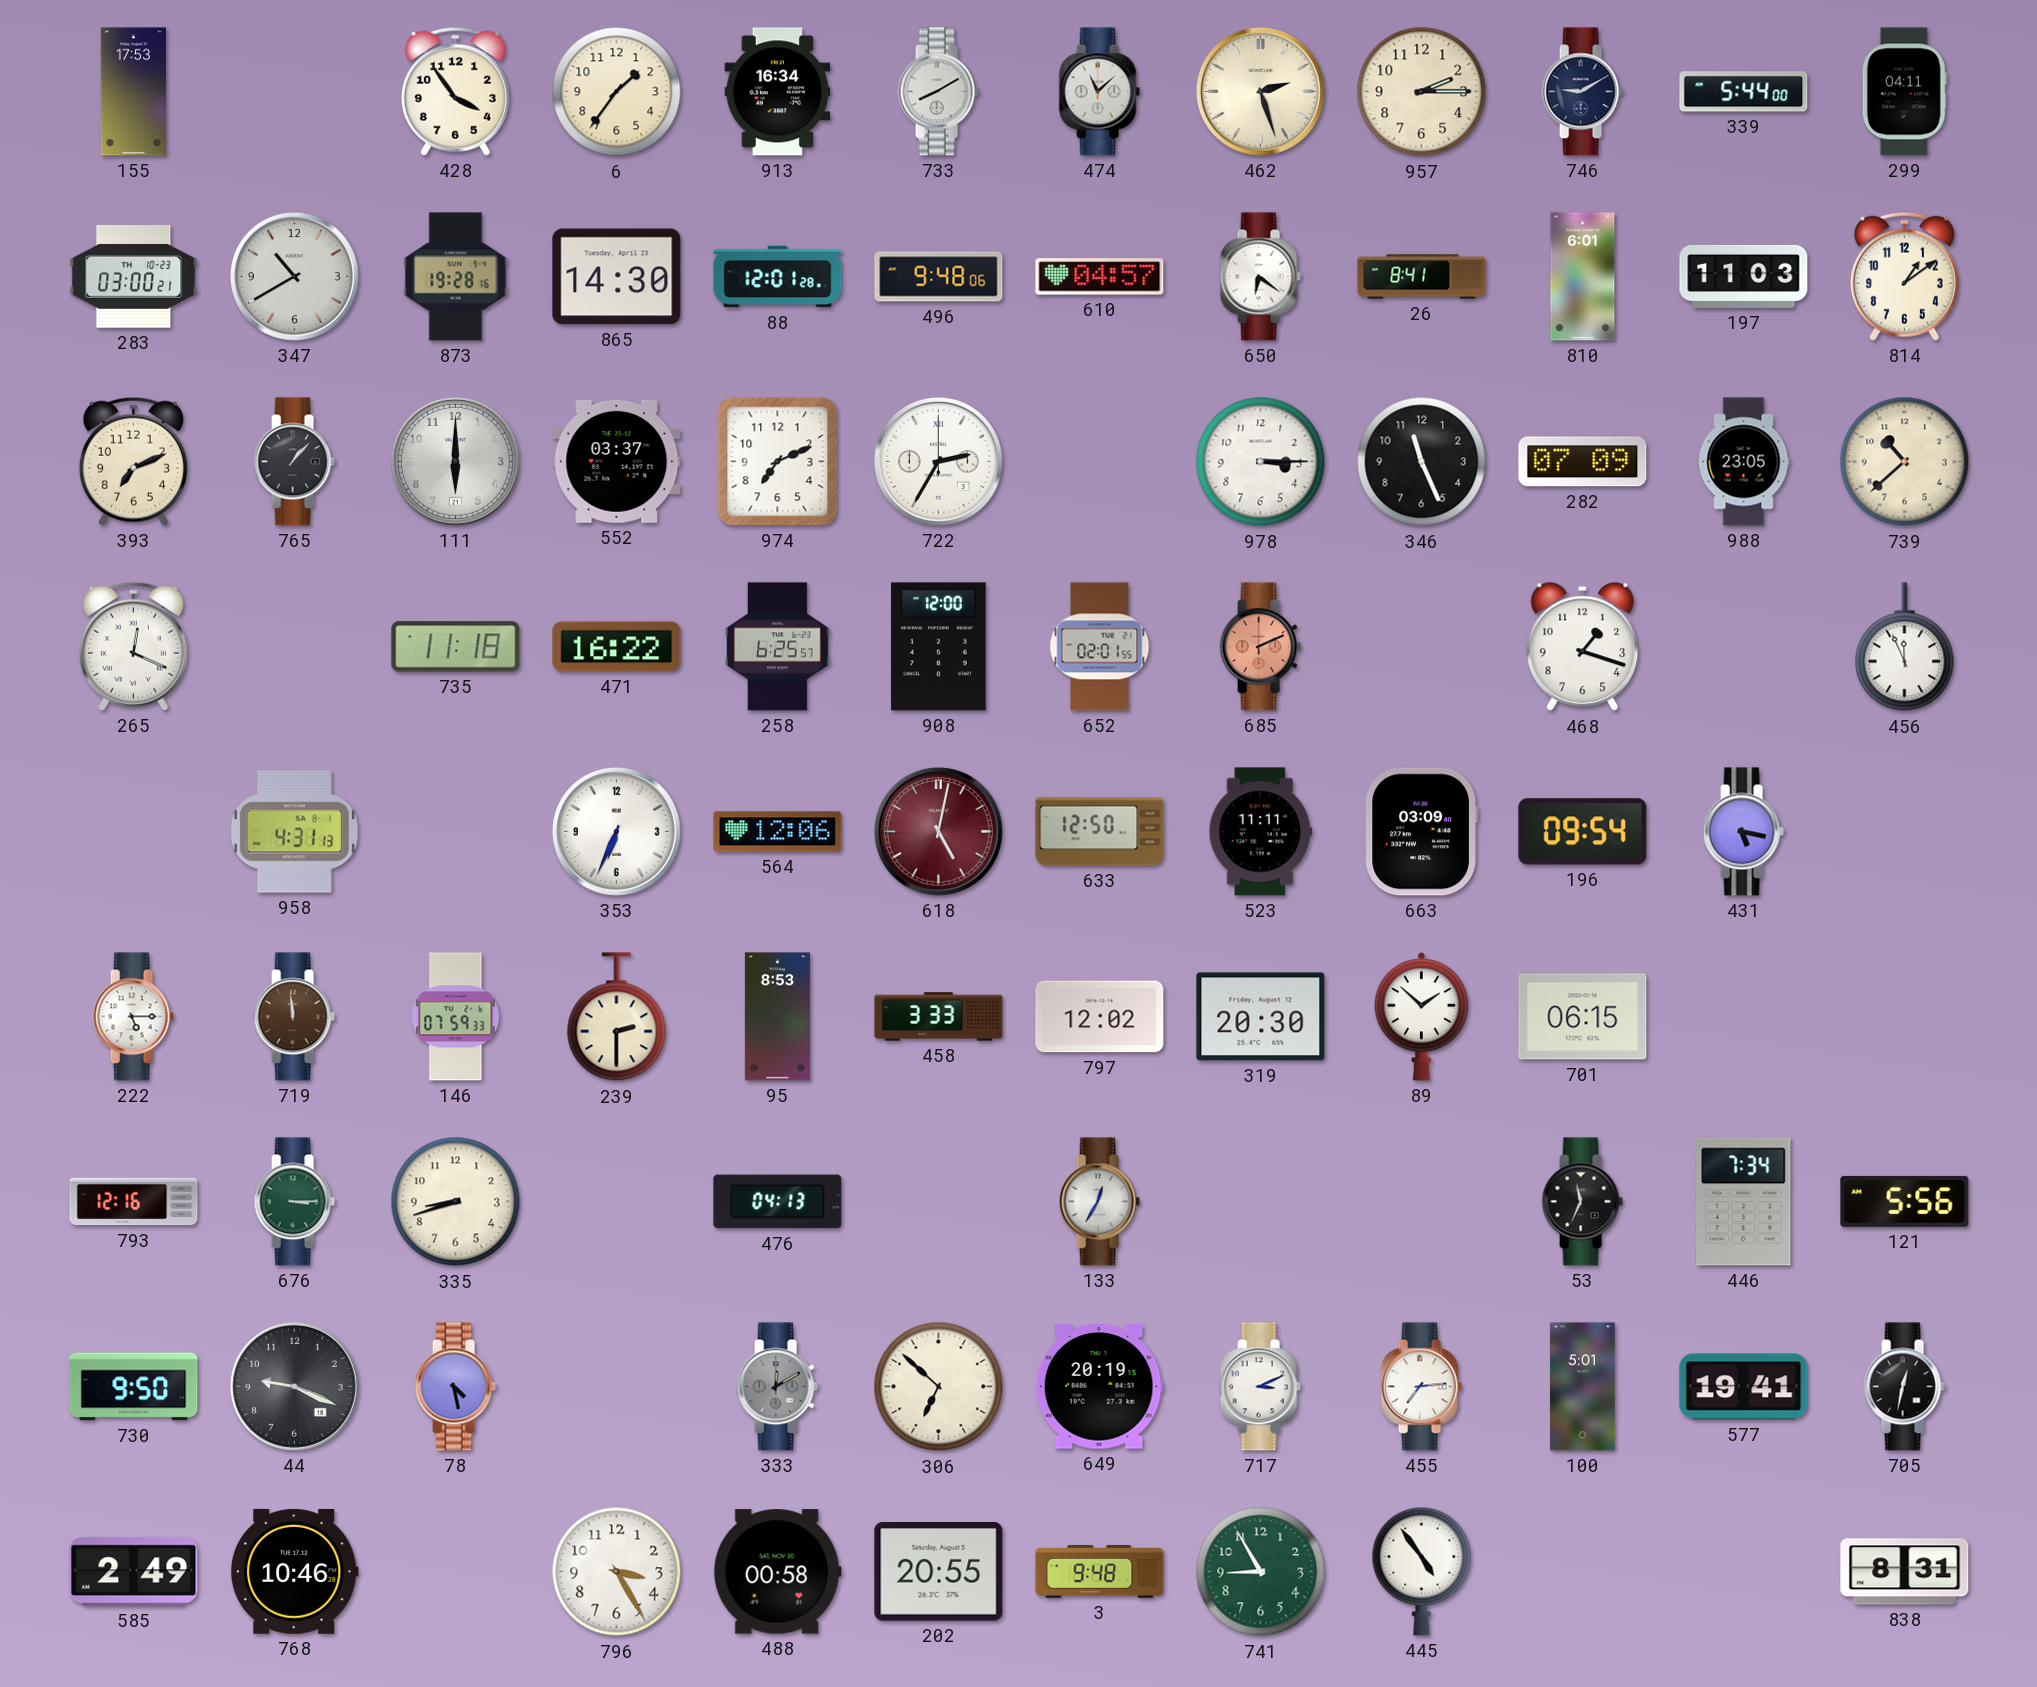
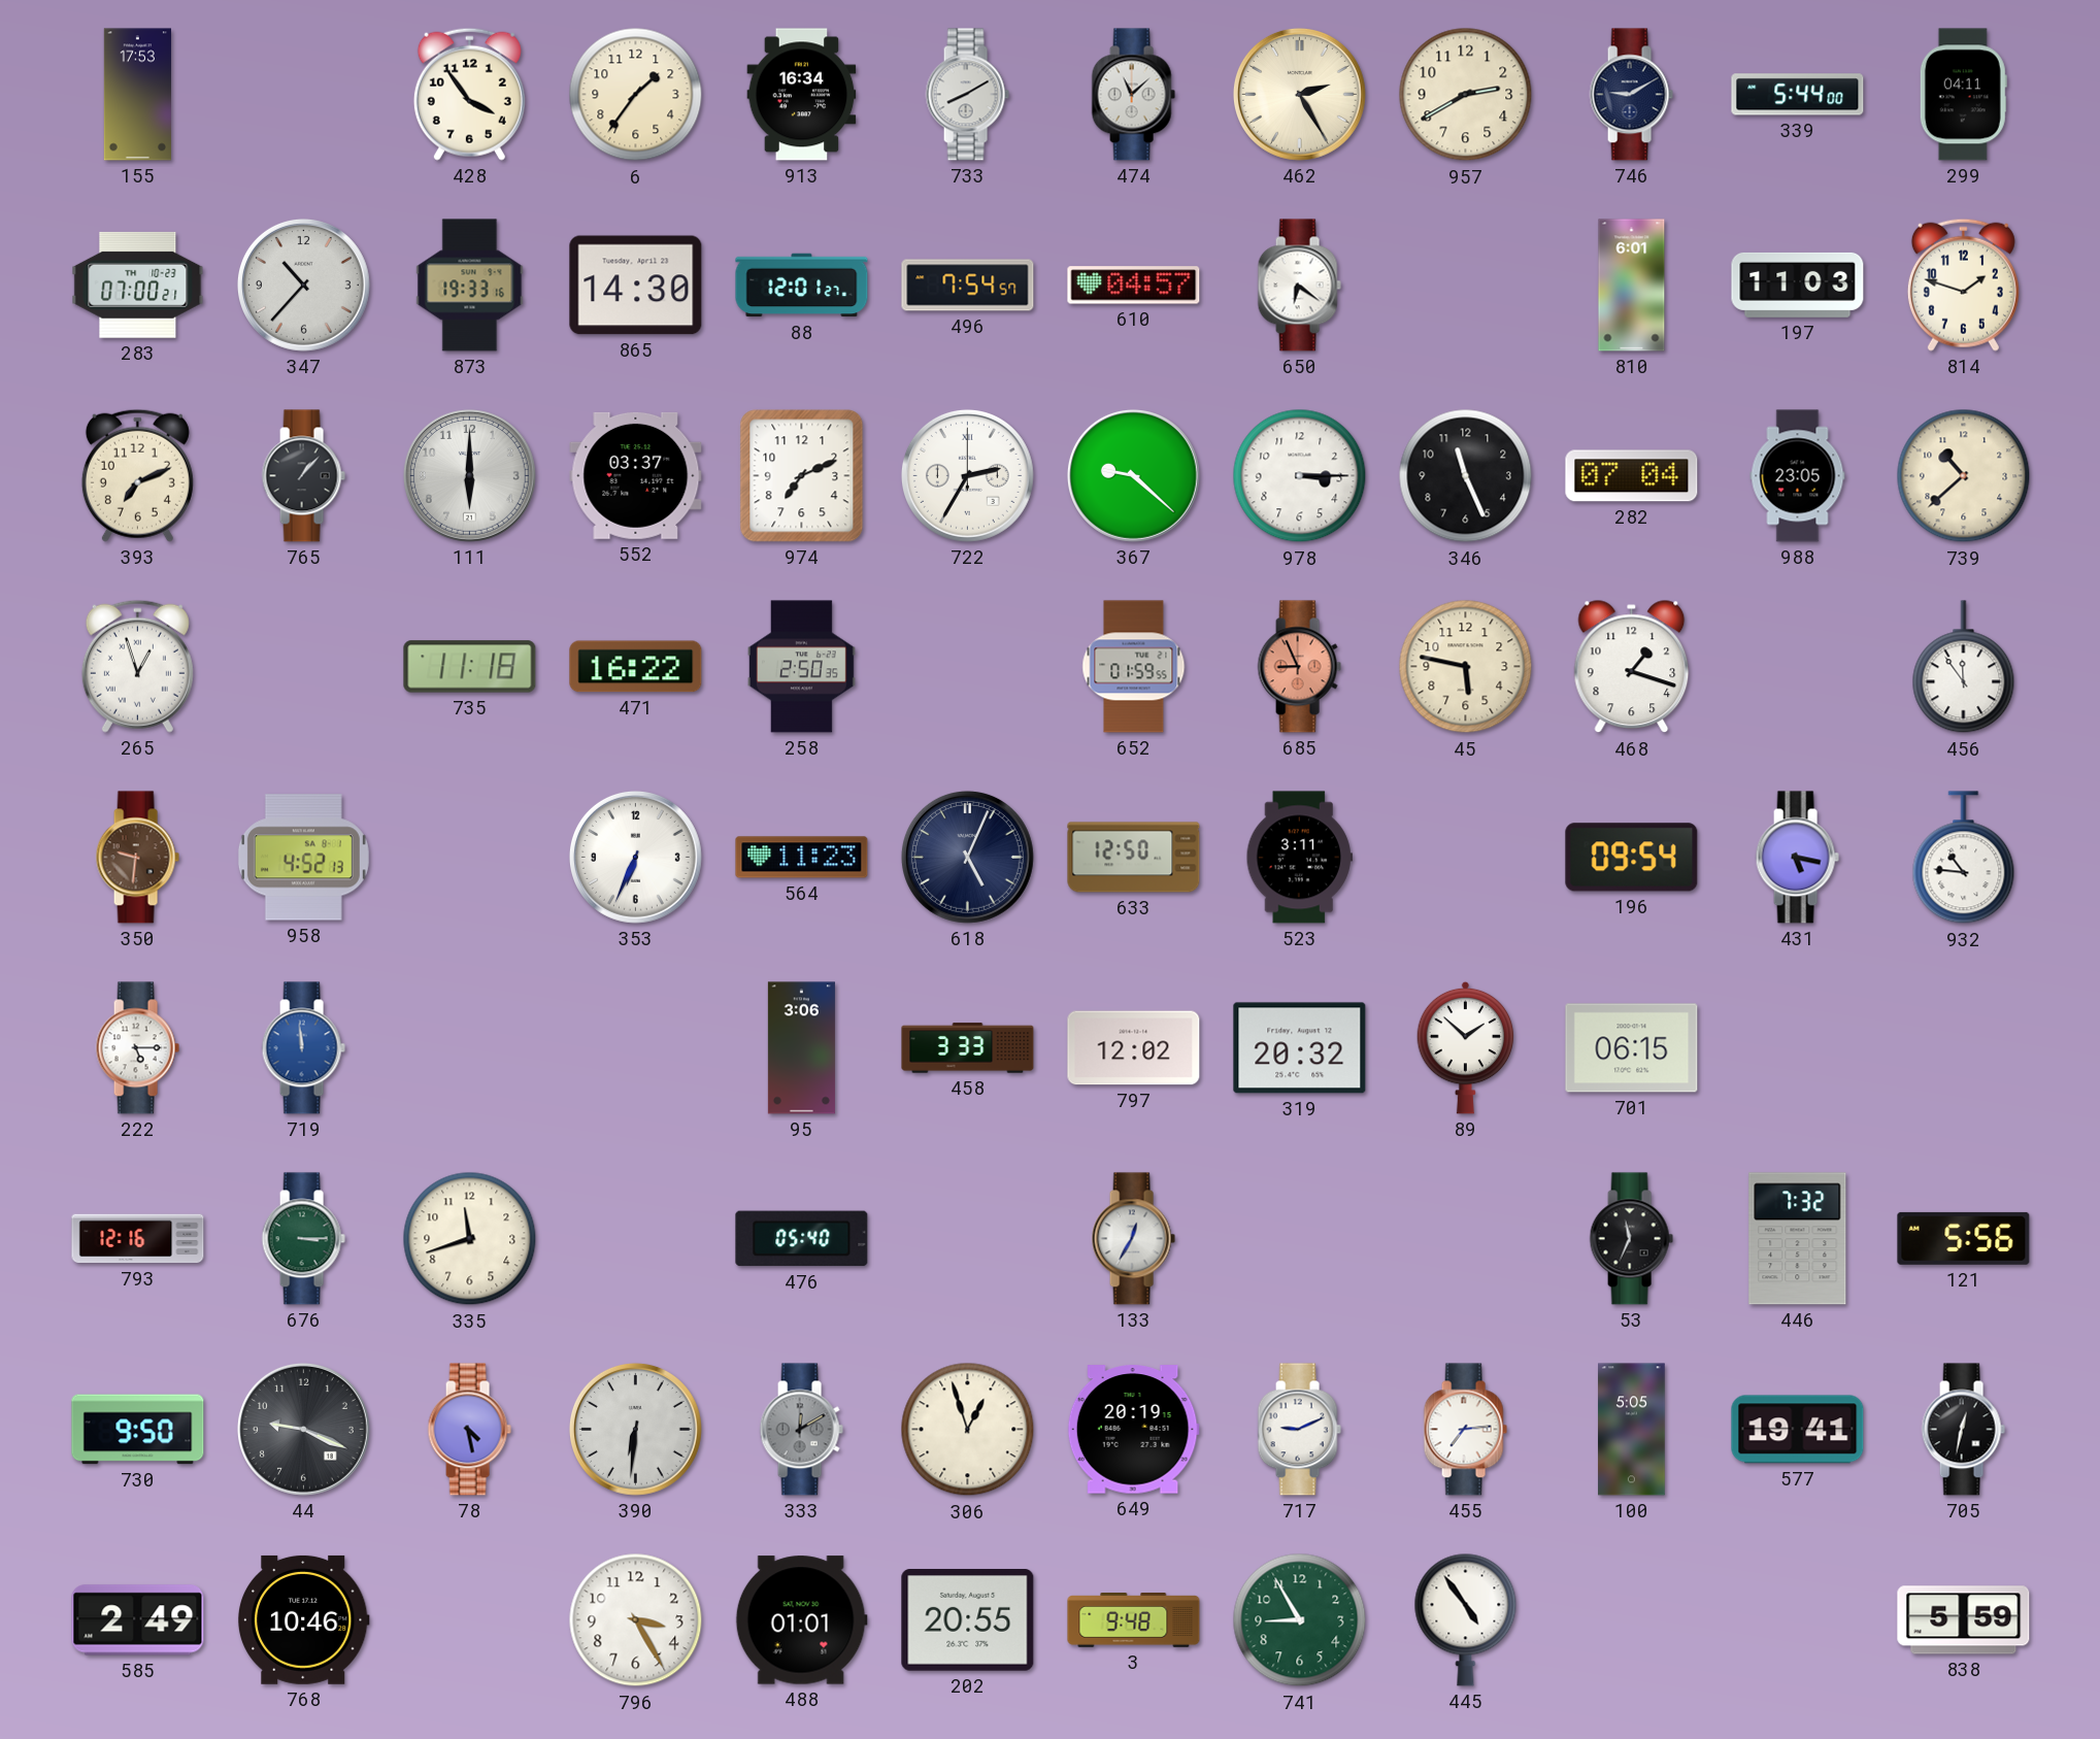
462: 2:27 -> 2:25
957: 2:15 -> 2:40
283: 03:00 -> 07:00
347: 10:40 -> 10:37
873: 19:28 -> 19:33
88: 12:01:28 -> 12:01:27
496: 9:48 -> 7:54
26: 8:41 -> none
814: 1:09 -> 1:48
367: none -> 9:22
282: 07:09 -> 07:04
265: 12:19 -> 12:57
258: 6:25 -> 2:50
908: 12:00 -> none
652: 02:01 -> 01:59
685: 2:11 -> 8:56
45: none -> 5:47
456: 11:56 -> 11:54
350: none -> 9:31
958: 4:31 -> 4:52
564: 12:06 -> 11:23
618: 5:02 -> 5:04
618 dial: burgundy -> navy
523: 11:11 -> 3:11
663: 03:09 -> none
932: none -> 10:46
719 dial: brown -> blue
146: 07:59 -> none
239: 2:30 -> none
95: 8:53 -> 3:06
319: 20:30 -> 20:32
335: 8:42 -> 11:42
476: 04:13 -> 05:40
446: 7:34 -> 7:32
390: none -> 6:31
306: 6:52 -> 12:57
717: 3:11 -> 9:11
100: 5:01 -> 5:05
488: 00:58 -> 01:01
838: 8:31 -> 5:59
